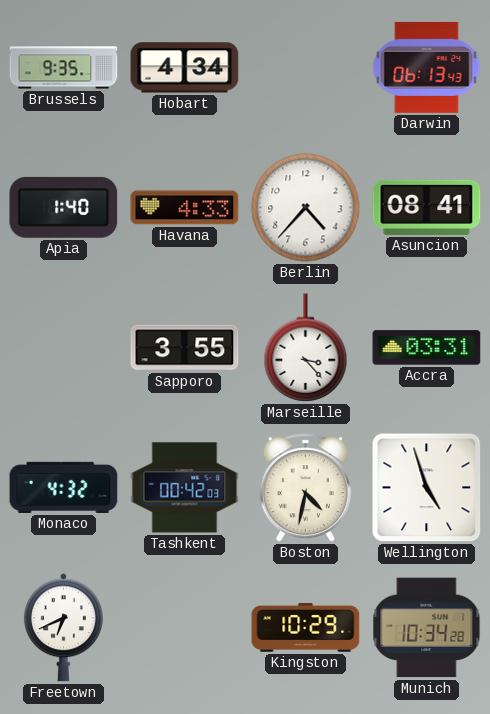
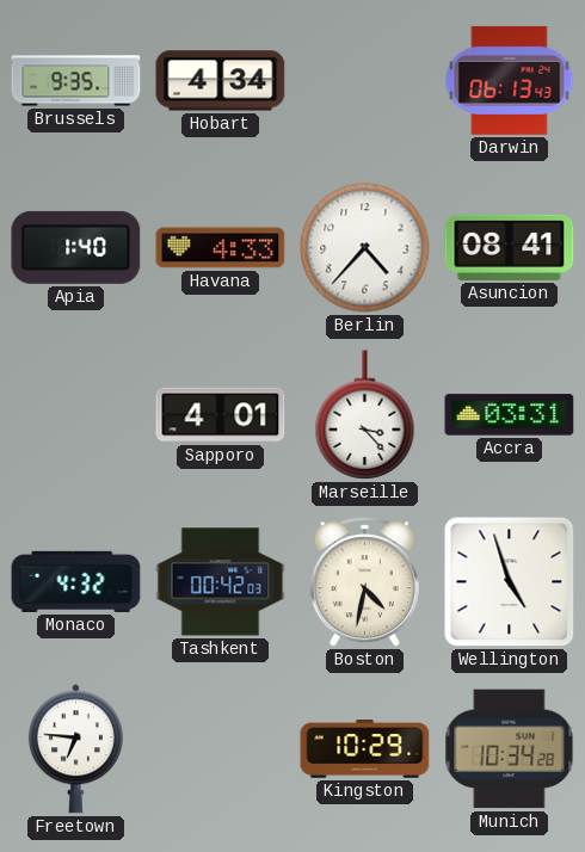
Sapporo: 3:55 -> 4:01
Freetown: 6:41 -> 6:46
